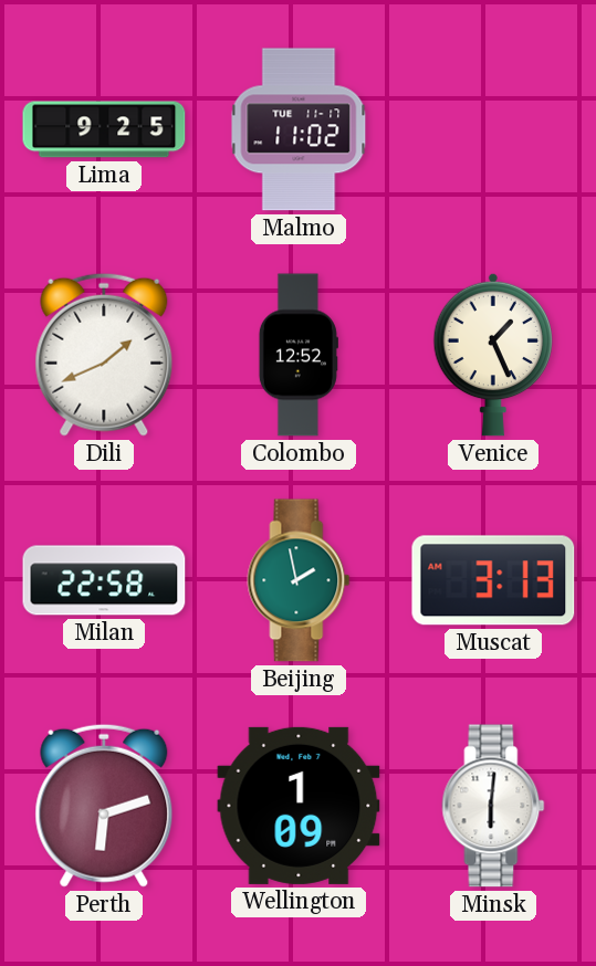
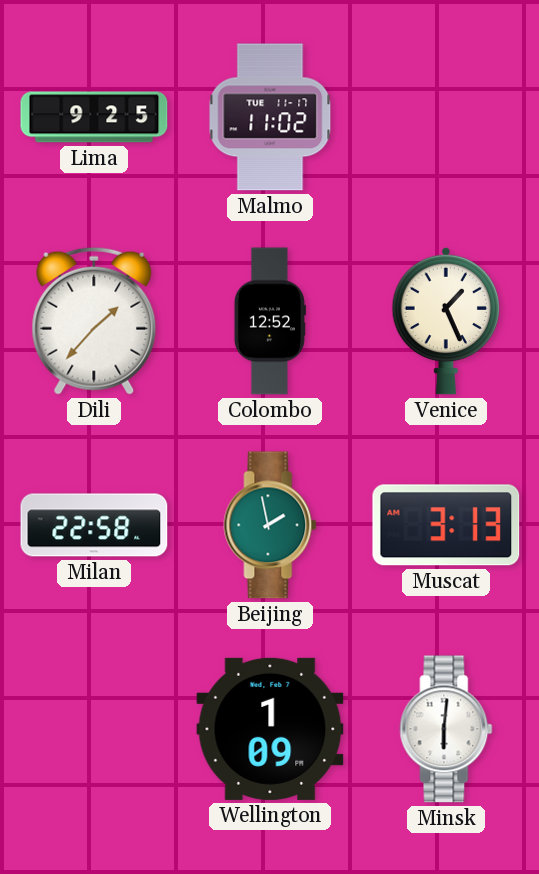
Dili: 1:41 -> 1:37
Perth: 6:12 -> none
